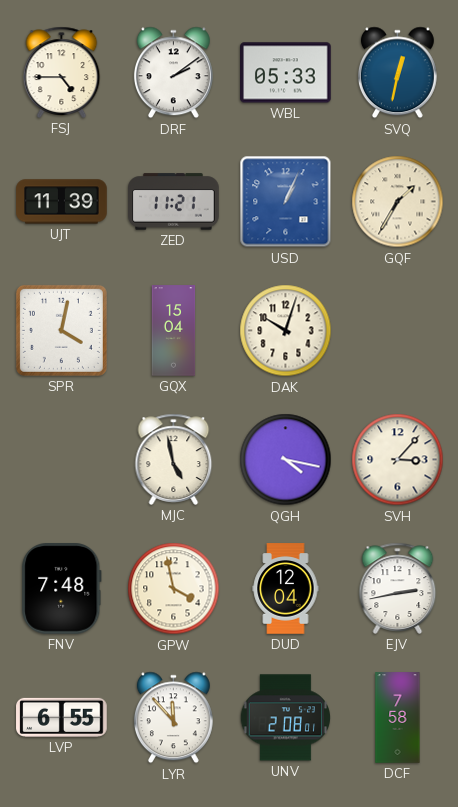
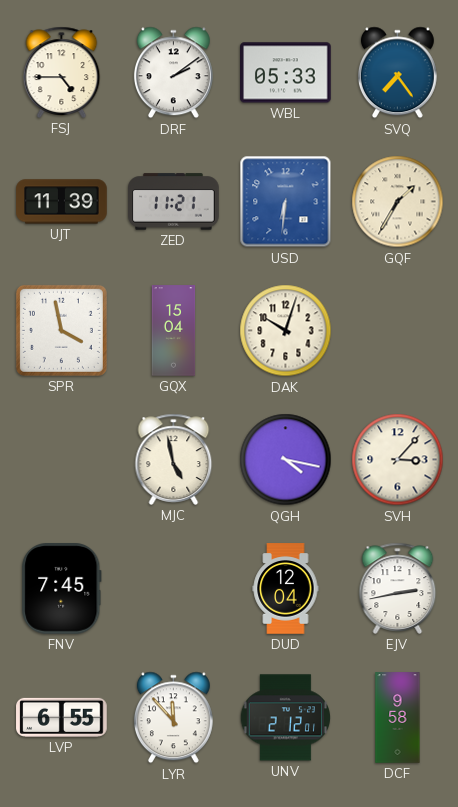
SVQ: 12:32 -> 7:24
USD: 1:04 -> 6:31
SPR: 4:02 -> 3:58
FNV: 7:48 -> 7:45
GPW: 3:58 -> none
UNV: 2:08 -> 2:12
DCF: 7:58 -> 9:58
